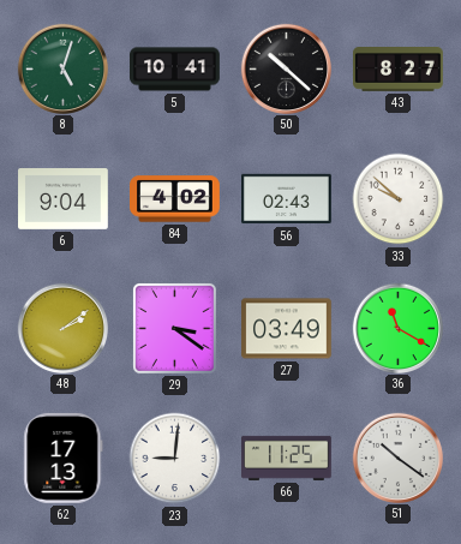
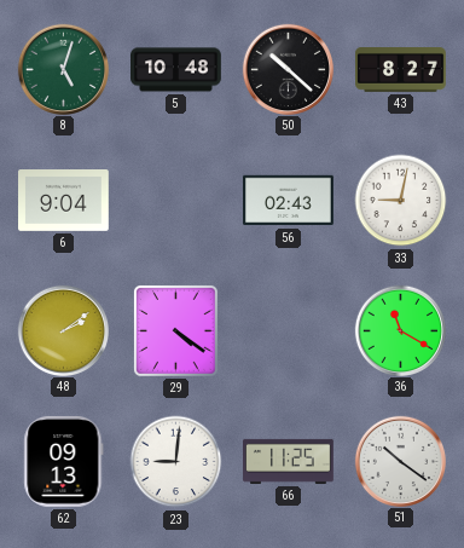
5: 10:41 -> 10:48
84: 4:02 -> none
33: 9:52 -> 9:02
29: 3:21 -> 4:21
27: 03:49 -> none
62: 17:13 -> 09:13
